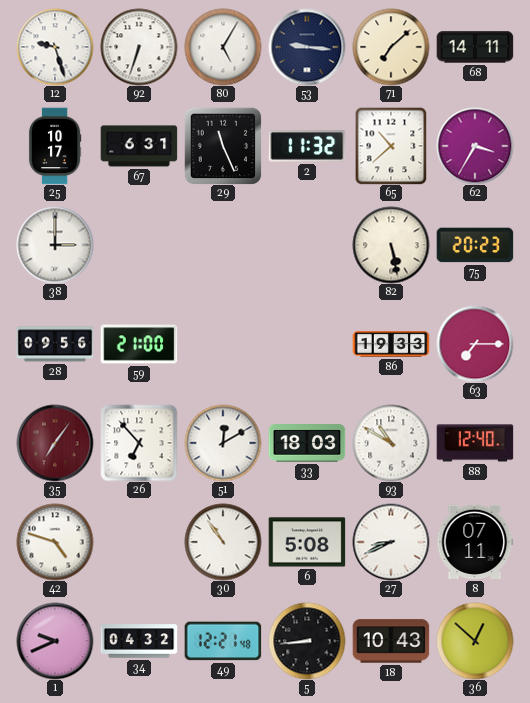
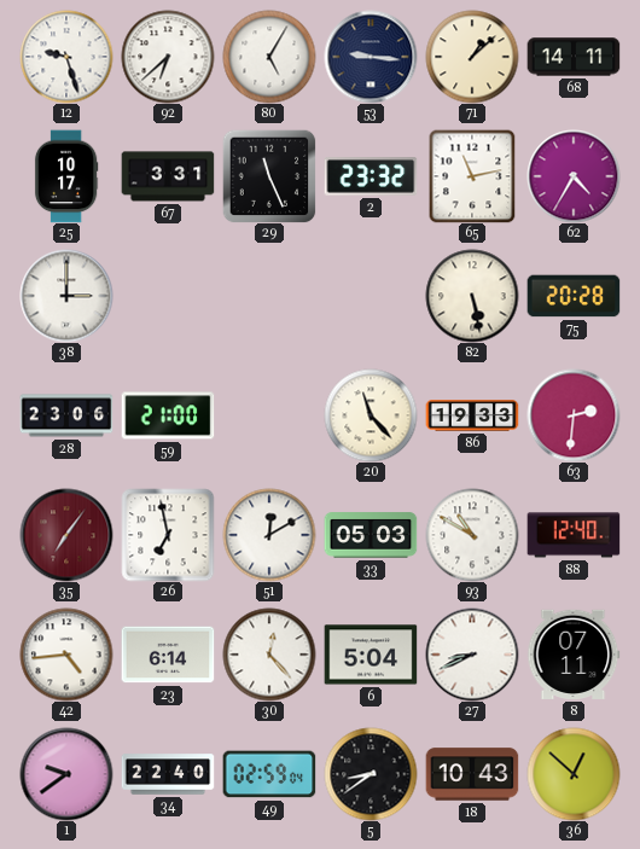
92: 6:33 -> 6:38
71: 7:08 -> 1:08
67: 6:31 -> 3:31
2: 11:32 -> 23:32
65: 10:38 -> 11:13
62: 3:35 -> 4:35
75: 20:23 -> 20:28
28: 09:56 -> 23:06
20: none -> 11:23
63: 7:15 -> 2:31
26: 6:53 -> 6:58
33: 18:03 -> 05:03
42: 4:48 -> 4:44
23: none -> 6:14
30: 10:54 -> 12:23
6: 5:08 -> 5:04
1: 9:41 -> 9:39
34: 04:32 -> 22:40
49: 12:21 -> 02:59
5: 8:44 -> 8:39
